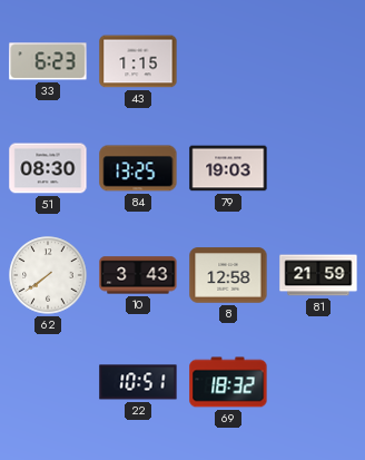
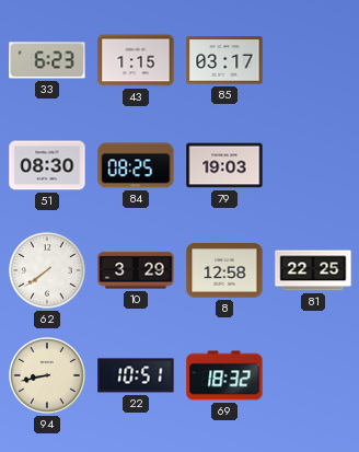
85: none -> 03:17
84: 13:25 -> 08:25
10: 3:43 -> 3:29
81: 21:59 -> 22:25
94: none -> 8:43
